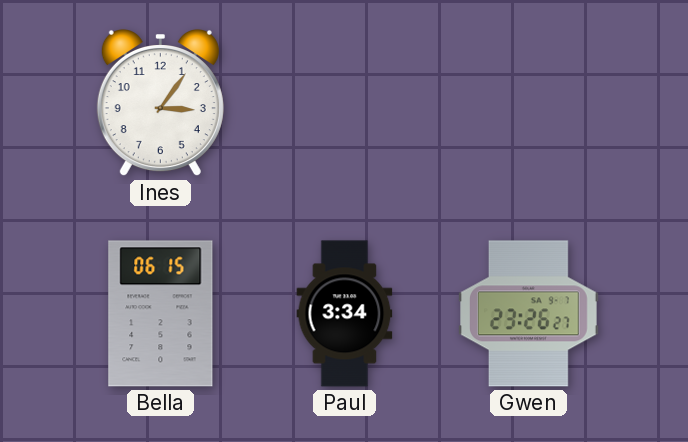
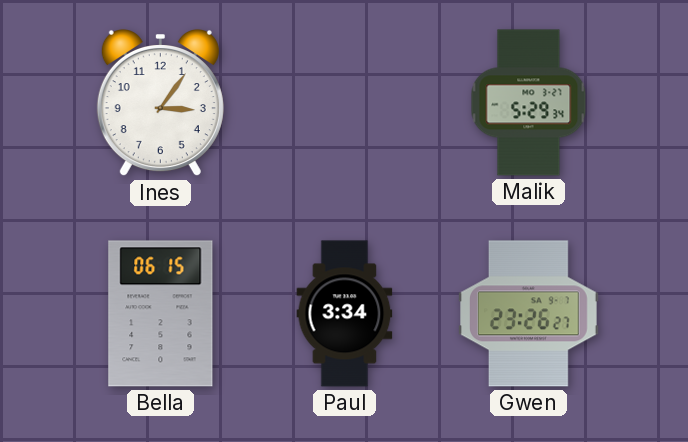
Malik: none -> 5:29
